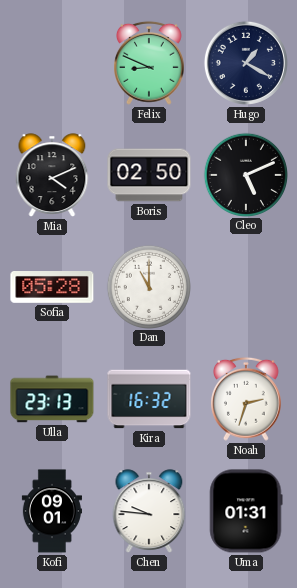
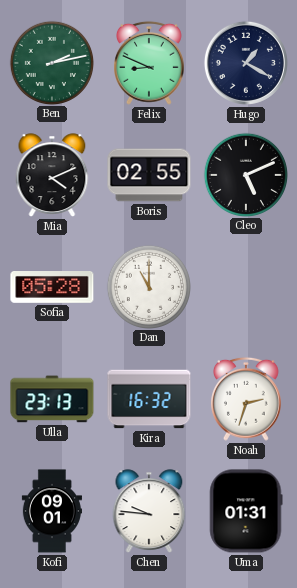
Ben: none -> 2:13
Boris: 02:50 -> 02:55
